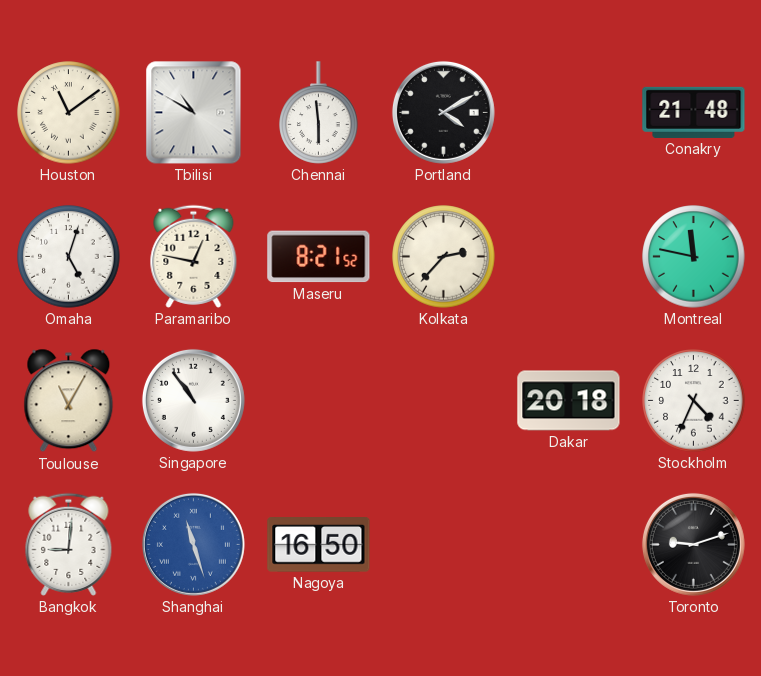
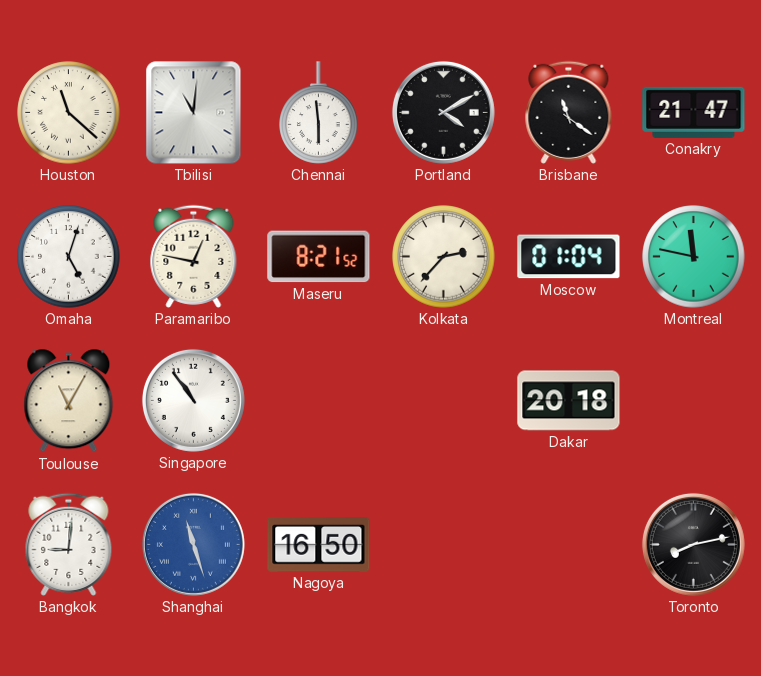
Houston: 11:09 -> 11:22
Tbilisi: 10:50 -> 11:01
Brisbane: none -> 11:21
Conakry: 21:48 -> 21:47
Moscow: none -> 01:04
Stockholm: 4:34 -> none
Toronto: 9:12 -> 8:13
